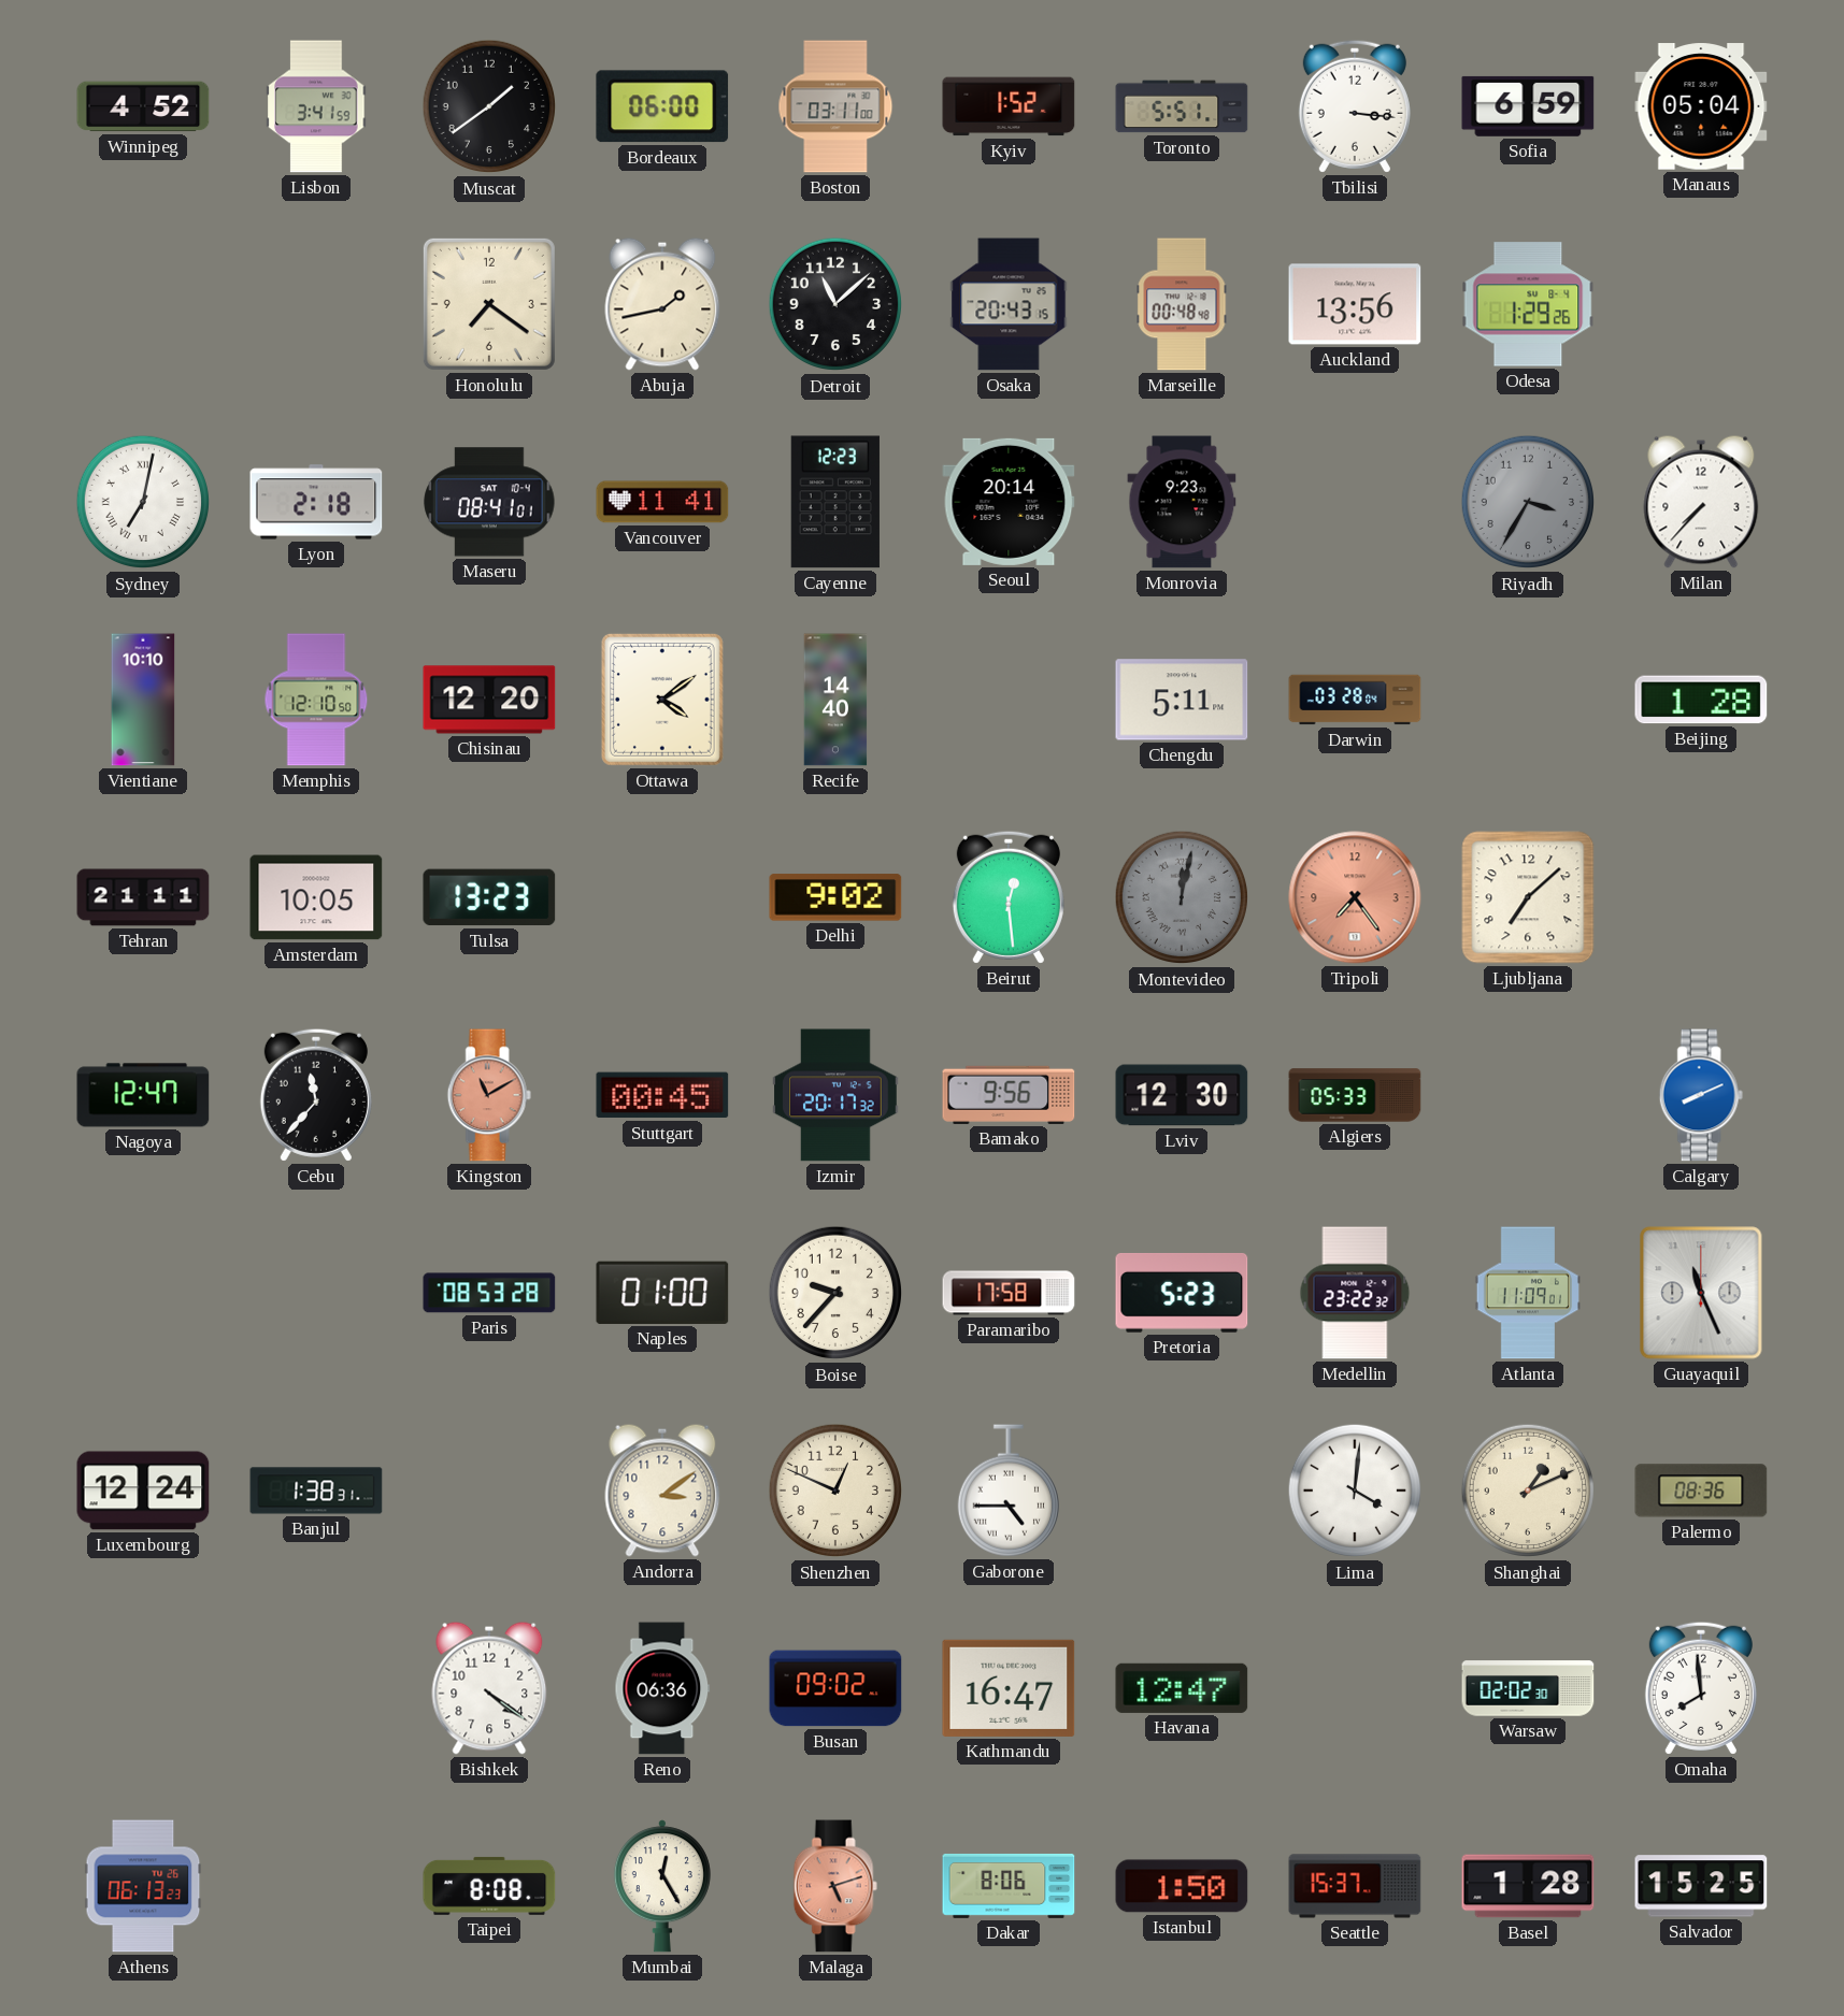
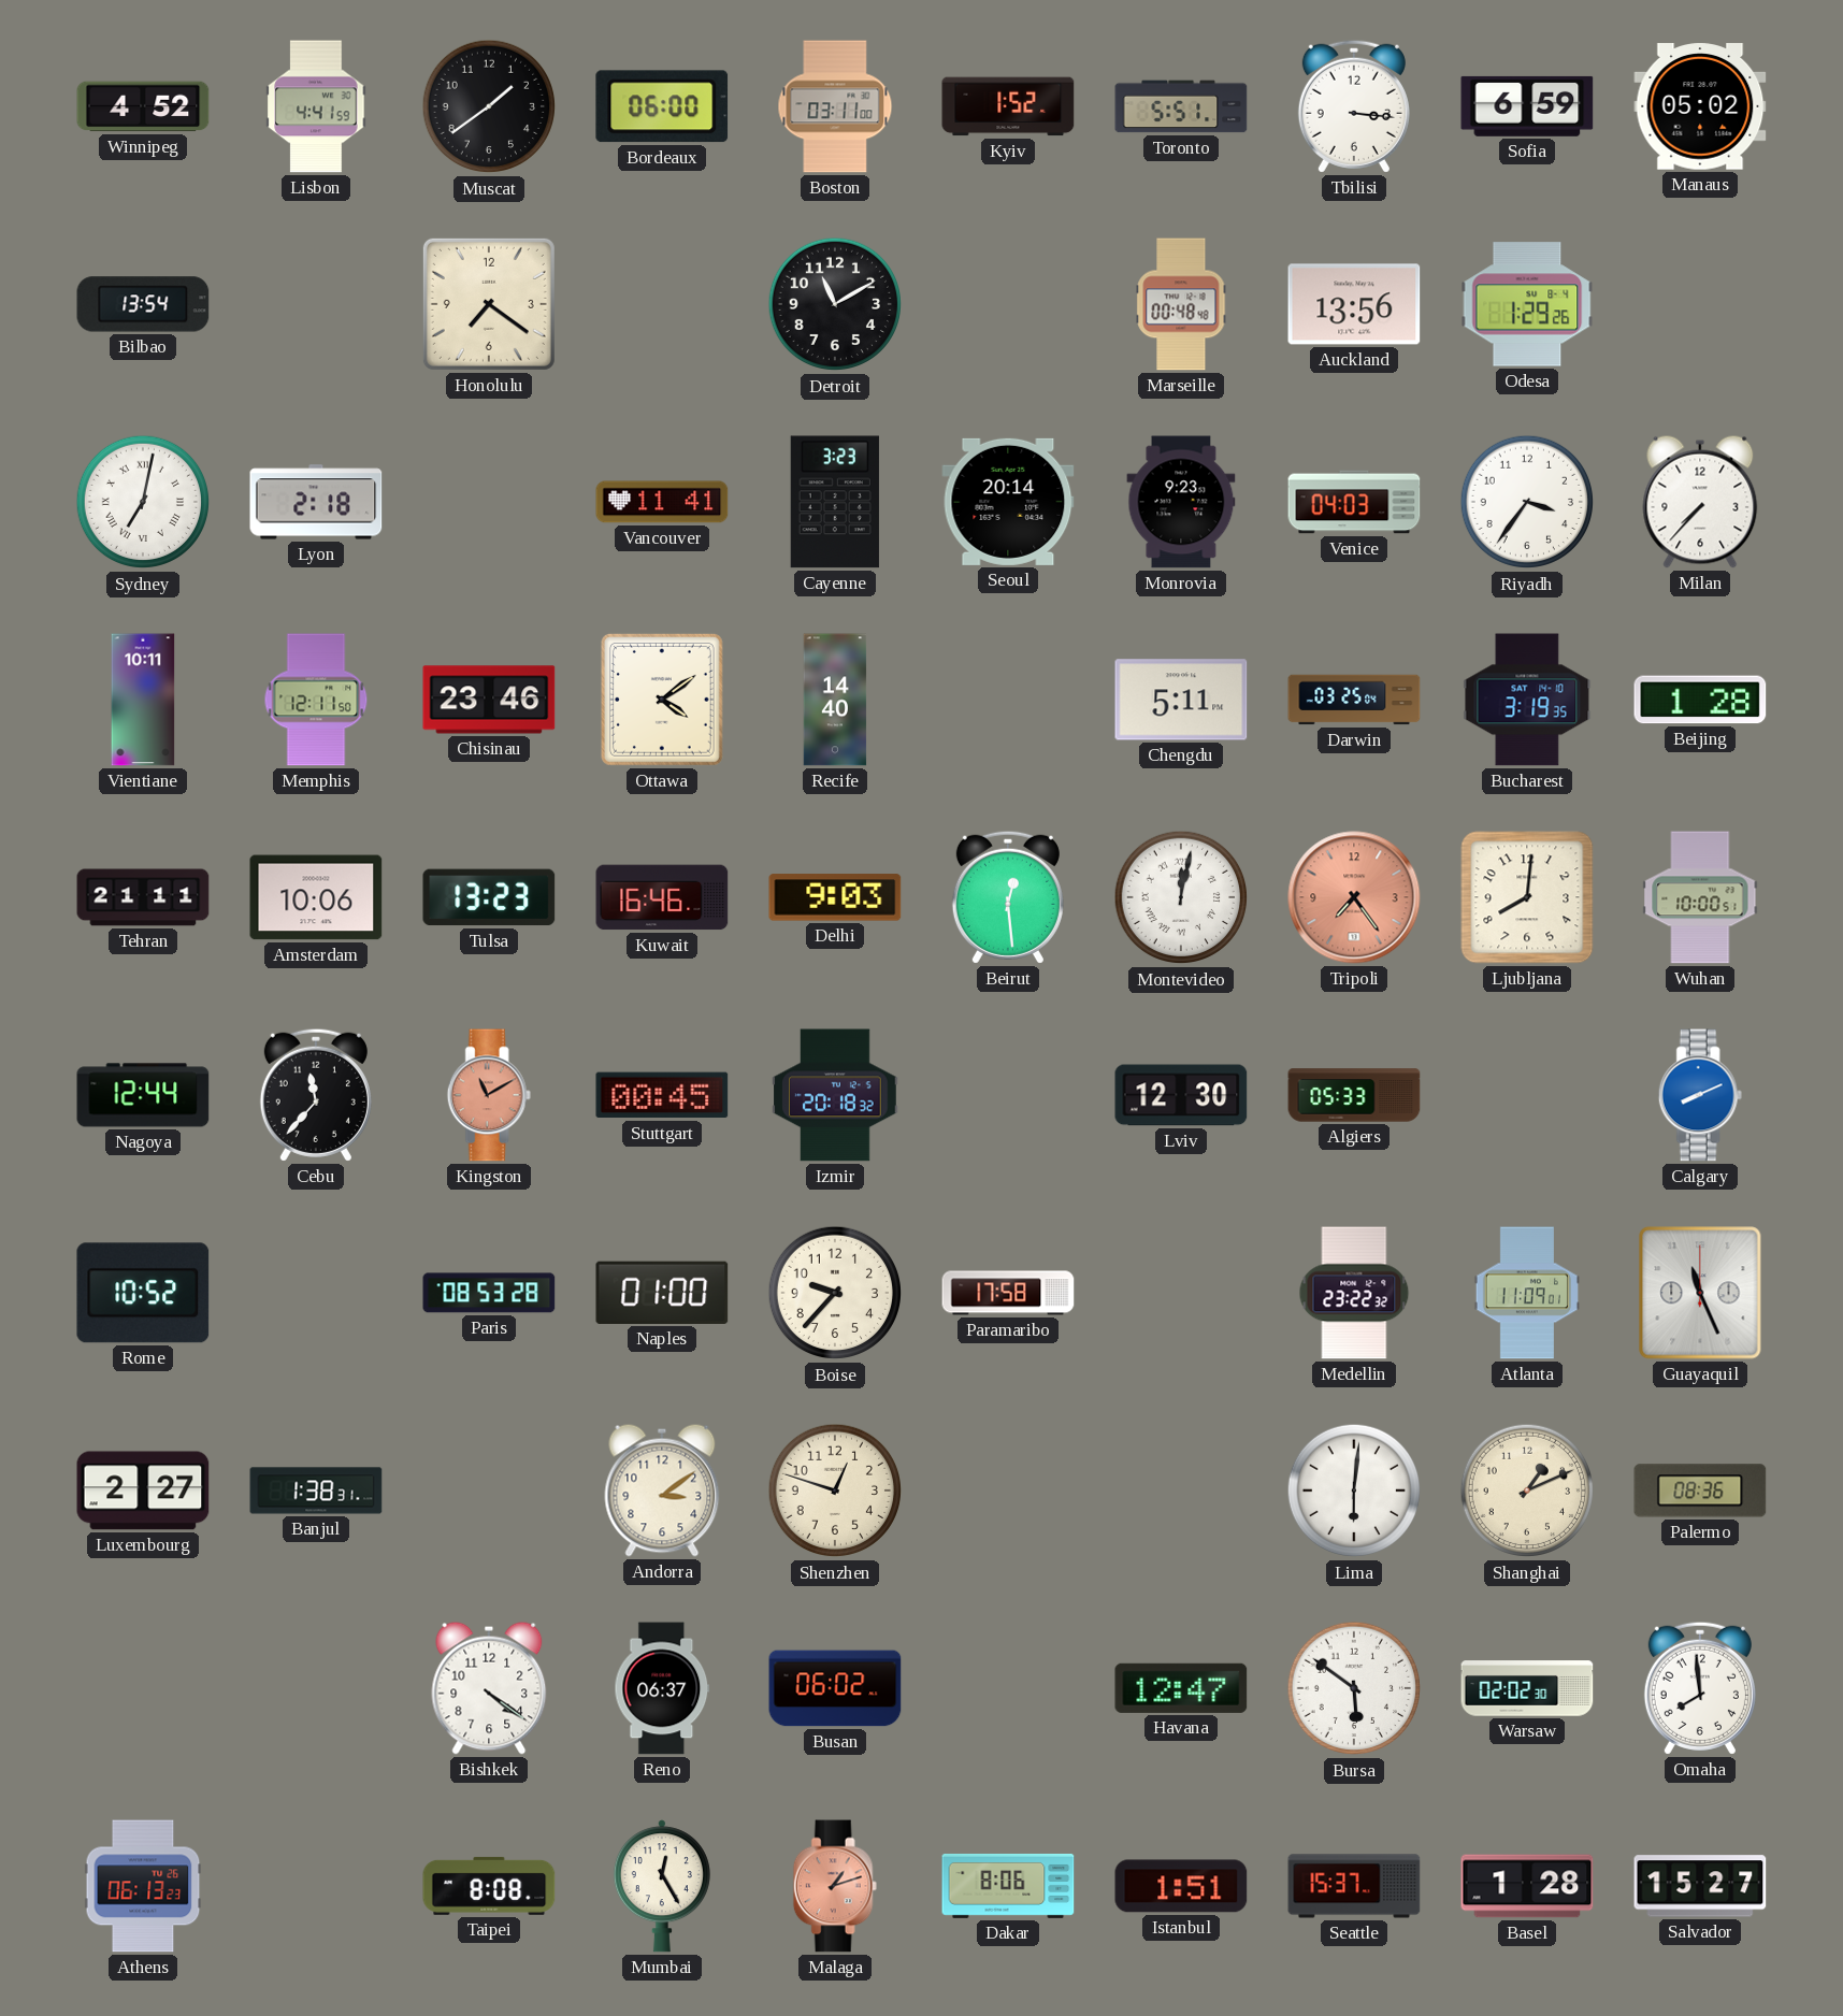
Lisbon: 3:41 -> 4:41
Manaus: 05:04 -> 05:02
Bilbao: none -> 13:54
Abuja: 1:43 -> none
Detroit: 11:08 -> 11:10
Osaka: 20:43 -> none
Maseru: 08:41 -> none
Cayenne: 12:23 -> 3:23
Venice: none -> 04:03
Riyadh: 3:35 -> 3:36
Riyadh dial: grey -> white
Vientiane: 10:10 -> 10:11
Memphis: 12:10 -> 12:11
Chisinau: 12:20 -> 23:46
Darwin: 03:28 -> 03:25
Bucharest: none -> 3:19
Amsterdam: 10:05 -> 10:06
Kuwait: none -> 16:46
Delhi: 9:02 -> 9:03
Montevideo dial: grey -> white
Ljubljana: 7:08 -> 8:01
Wuhan: none -> 10:00
Nagoya: 12:47 -> 12:44
Izmir: 20:17 -> 20:18
Bamako: 9:56 -> none
Rome: none -> 10:52
Pretoria: 5:23 -> none
Luxembourg: 12:24 -> 2:27
Shenzhen: 12:49 -> 12:48
Gaborone: 4:45 -> none
Lima: 4:01 -> 6:01
Reno: 06:36 -> 06:37
Busan: 09:02 -> 06:02
Kathmandu: 16:47 -> none
Bursa: none -> 5:51
Malaga: 5:12 -> 1:12
Istanbul: 1:50 -> 1:51
Salvador: 15:25 -> 15:27
